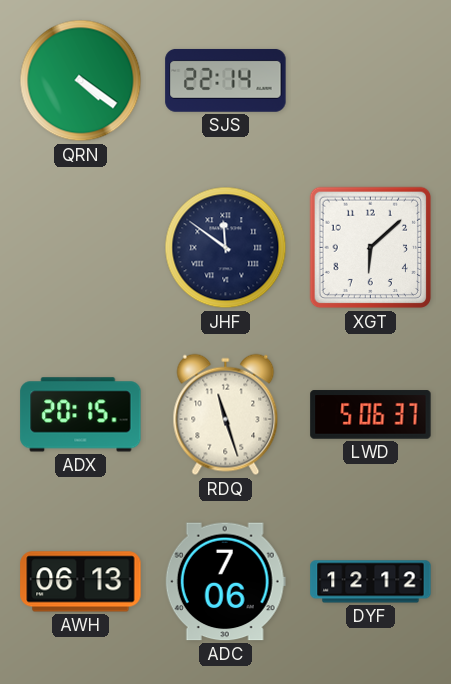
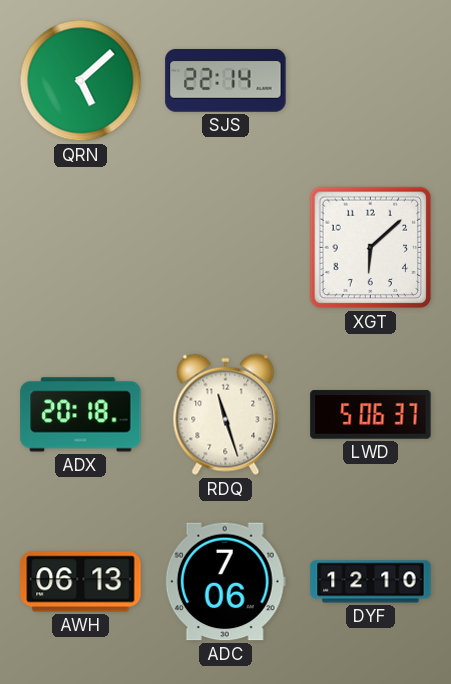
QRN: 4:21 -> 5:08
JHF: 11:51 -> none
ADX: 20:15 -> 20:18
DYF: 12:12 -> 12:10
